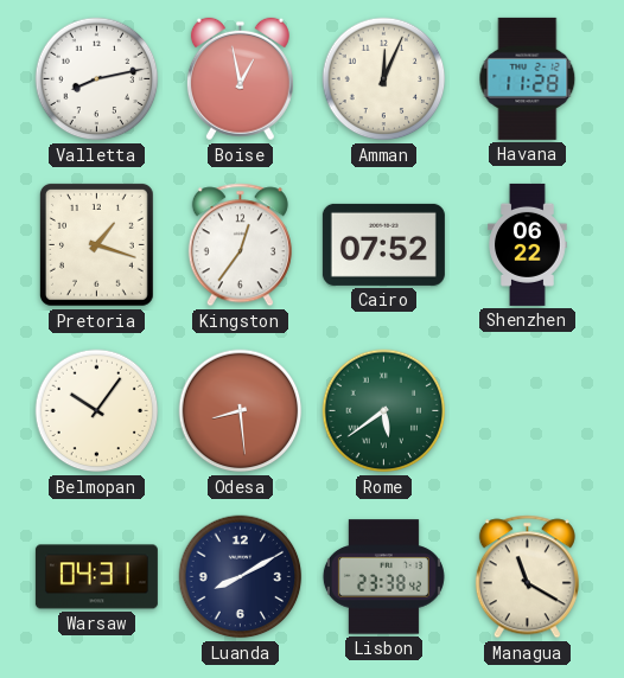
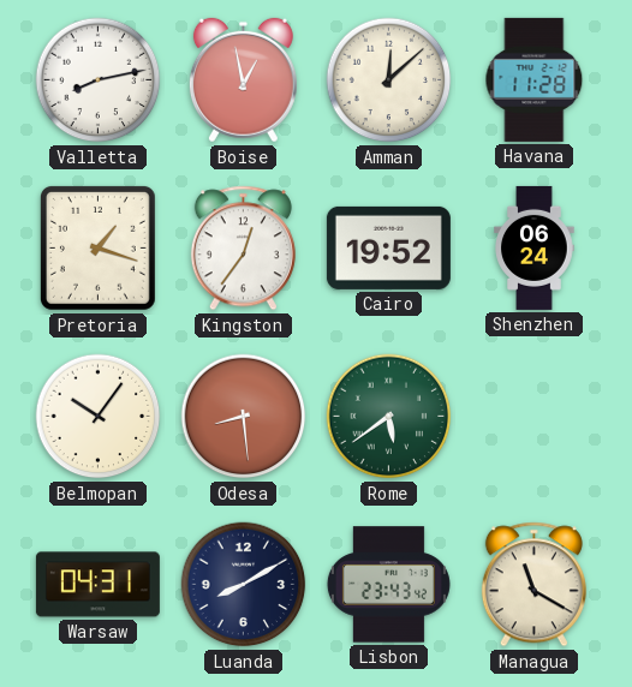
Amman: 12:04 -> 12:08
Cairo: 07:52 -> 19:52
Shenzhen: 06:22 -> 06:24
Lisbon: 23:38 -> 23:43
